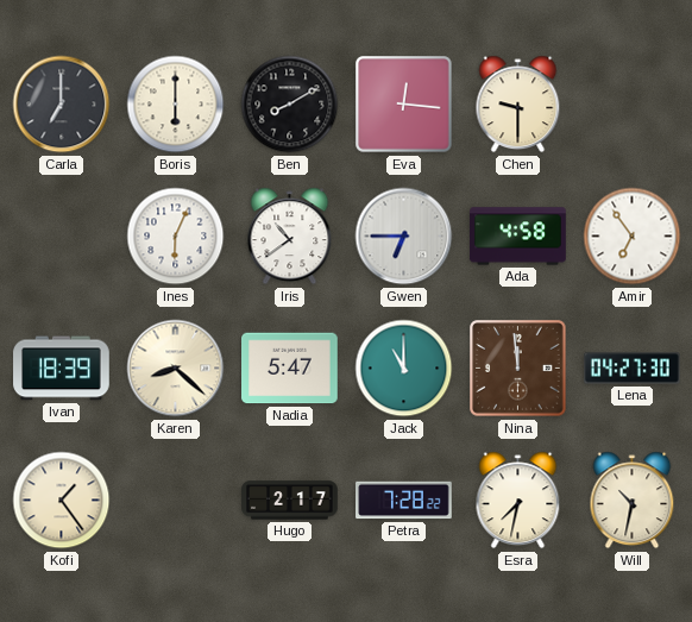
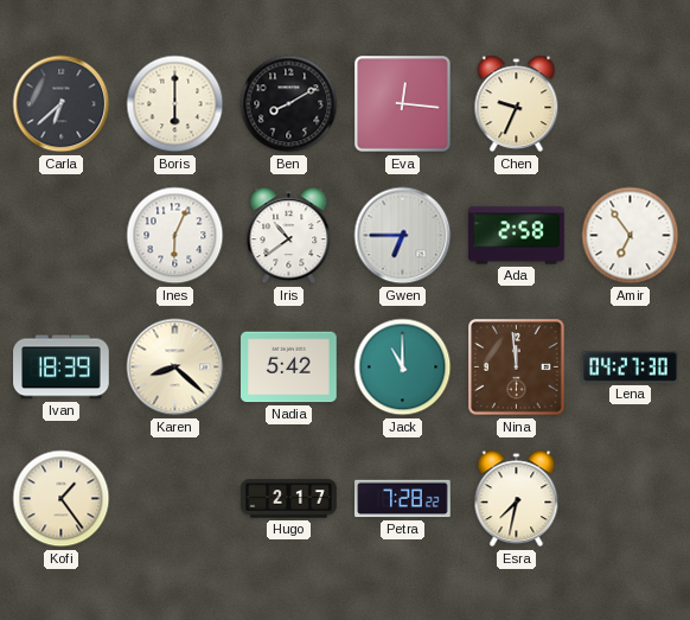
Carla: 7:00 -> 6:38
Chen: 9:30 -> 9:34
Ada: 4:58 -> 2:58
Nadia: 5:47 -> 5:42
Will: 10:32 -> none
